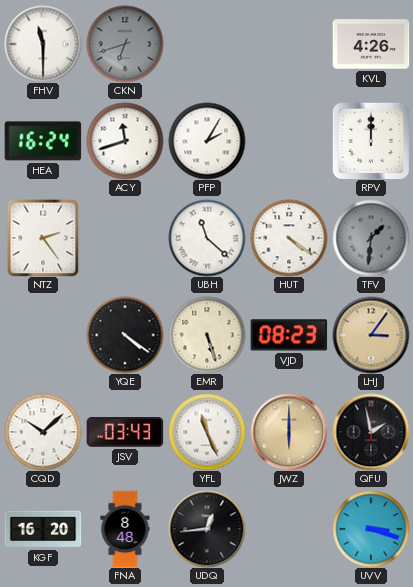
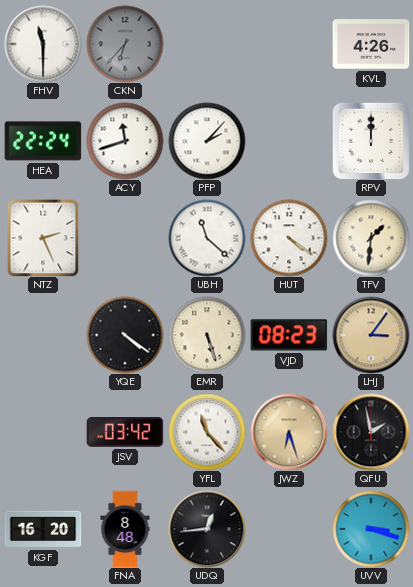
CKN: 6:42 -> 6:37
HEA: 16:24 -> 22:24
PFP: 2:05 -> 2:07
NTZ: 2:24 -> 2:26
TFV dial: grey -> cream
CQD: 10:08 -> none
JSV: 03:43 -> 03:42
YFL: 11:26 -> 11:23
JWZ: 6:00 -> 6:27
